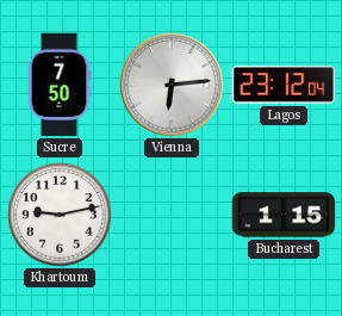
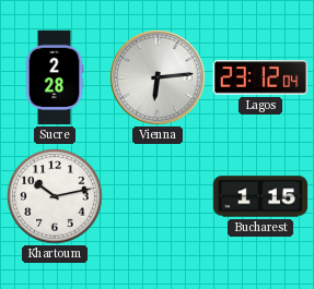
Sucre: 7:50 -> 2:28
Khartoum: 9:13 -> 10:13
